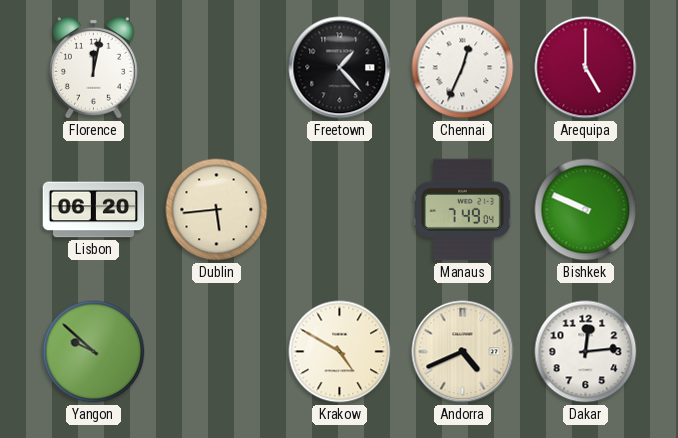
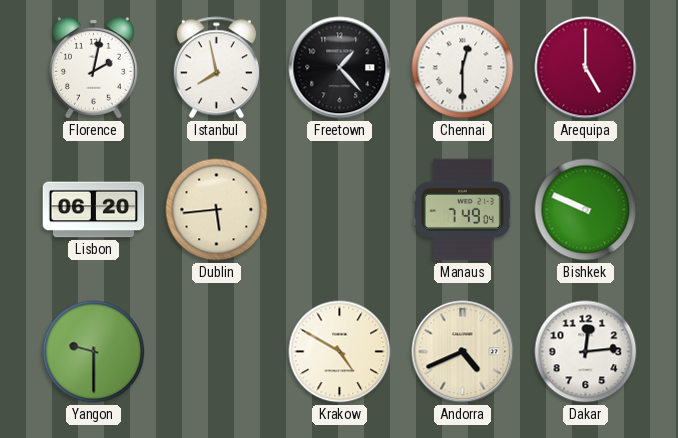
Florence: 12:02 -> 2:02
Istanbul: none -> 7:58
Chennai: 12:34 -> 12:30
Yangon: 9:52 -> 9:30
